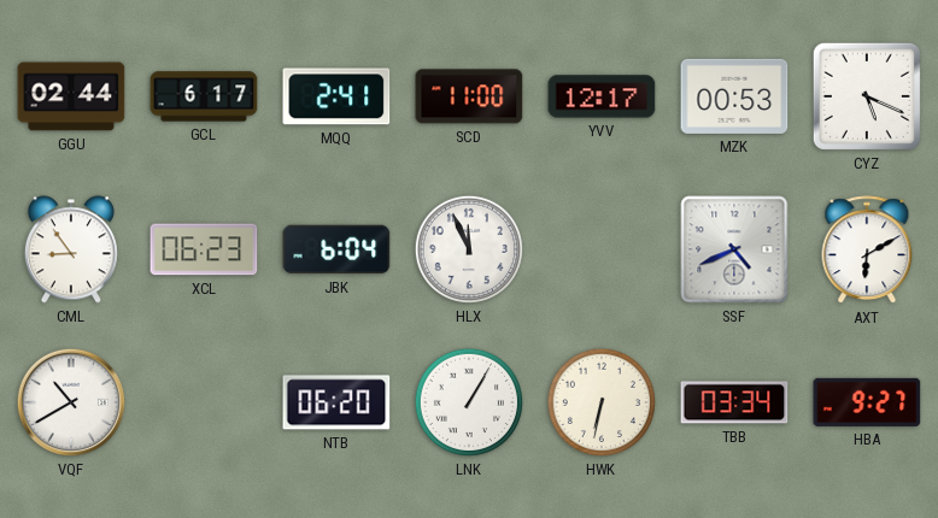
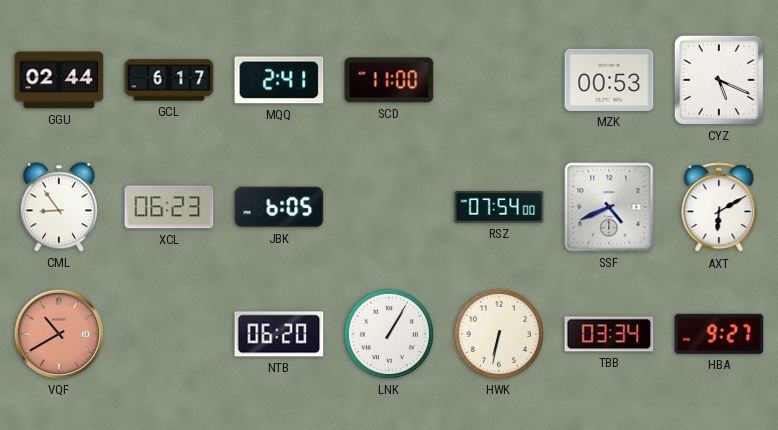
YVV: 12:17 -> none
JBK: 6:04 -> 6:05
HLX: 11:56 -> none
RSZ: none -> 07:54
VQF dial: white -> salmon
